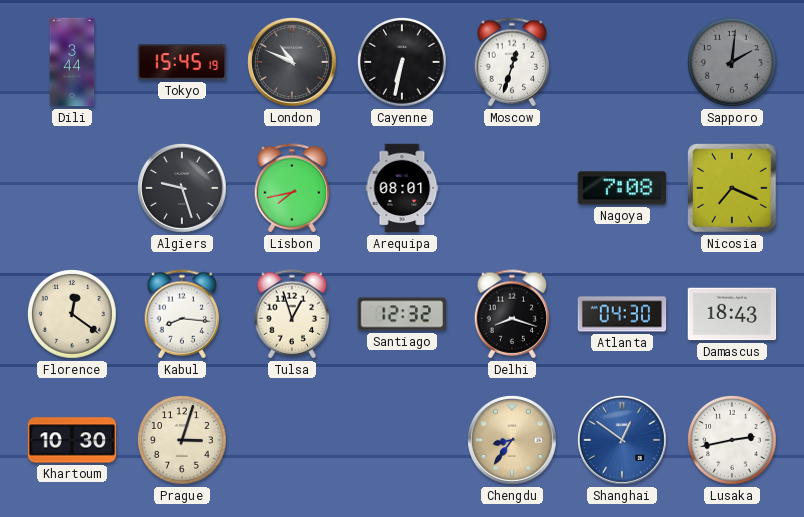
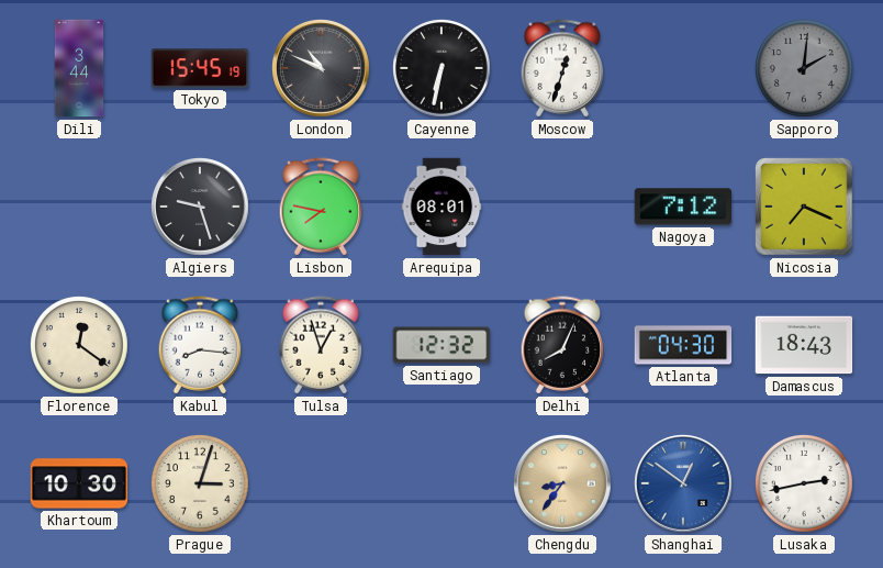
Lisbon: 7:43 -> 7:47
Nagoya: 7:08 -> 7:12
Delhi: 8:18 -> 8:04
